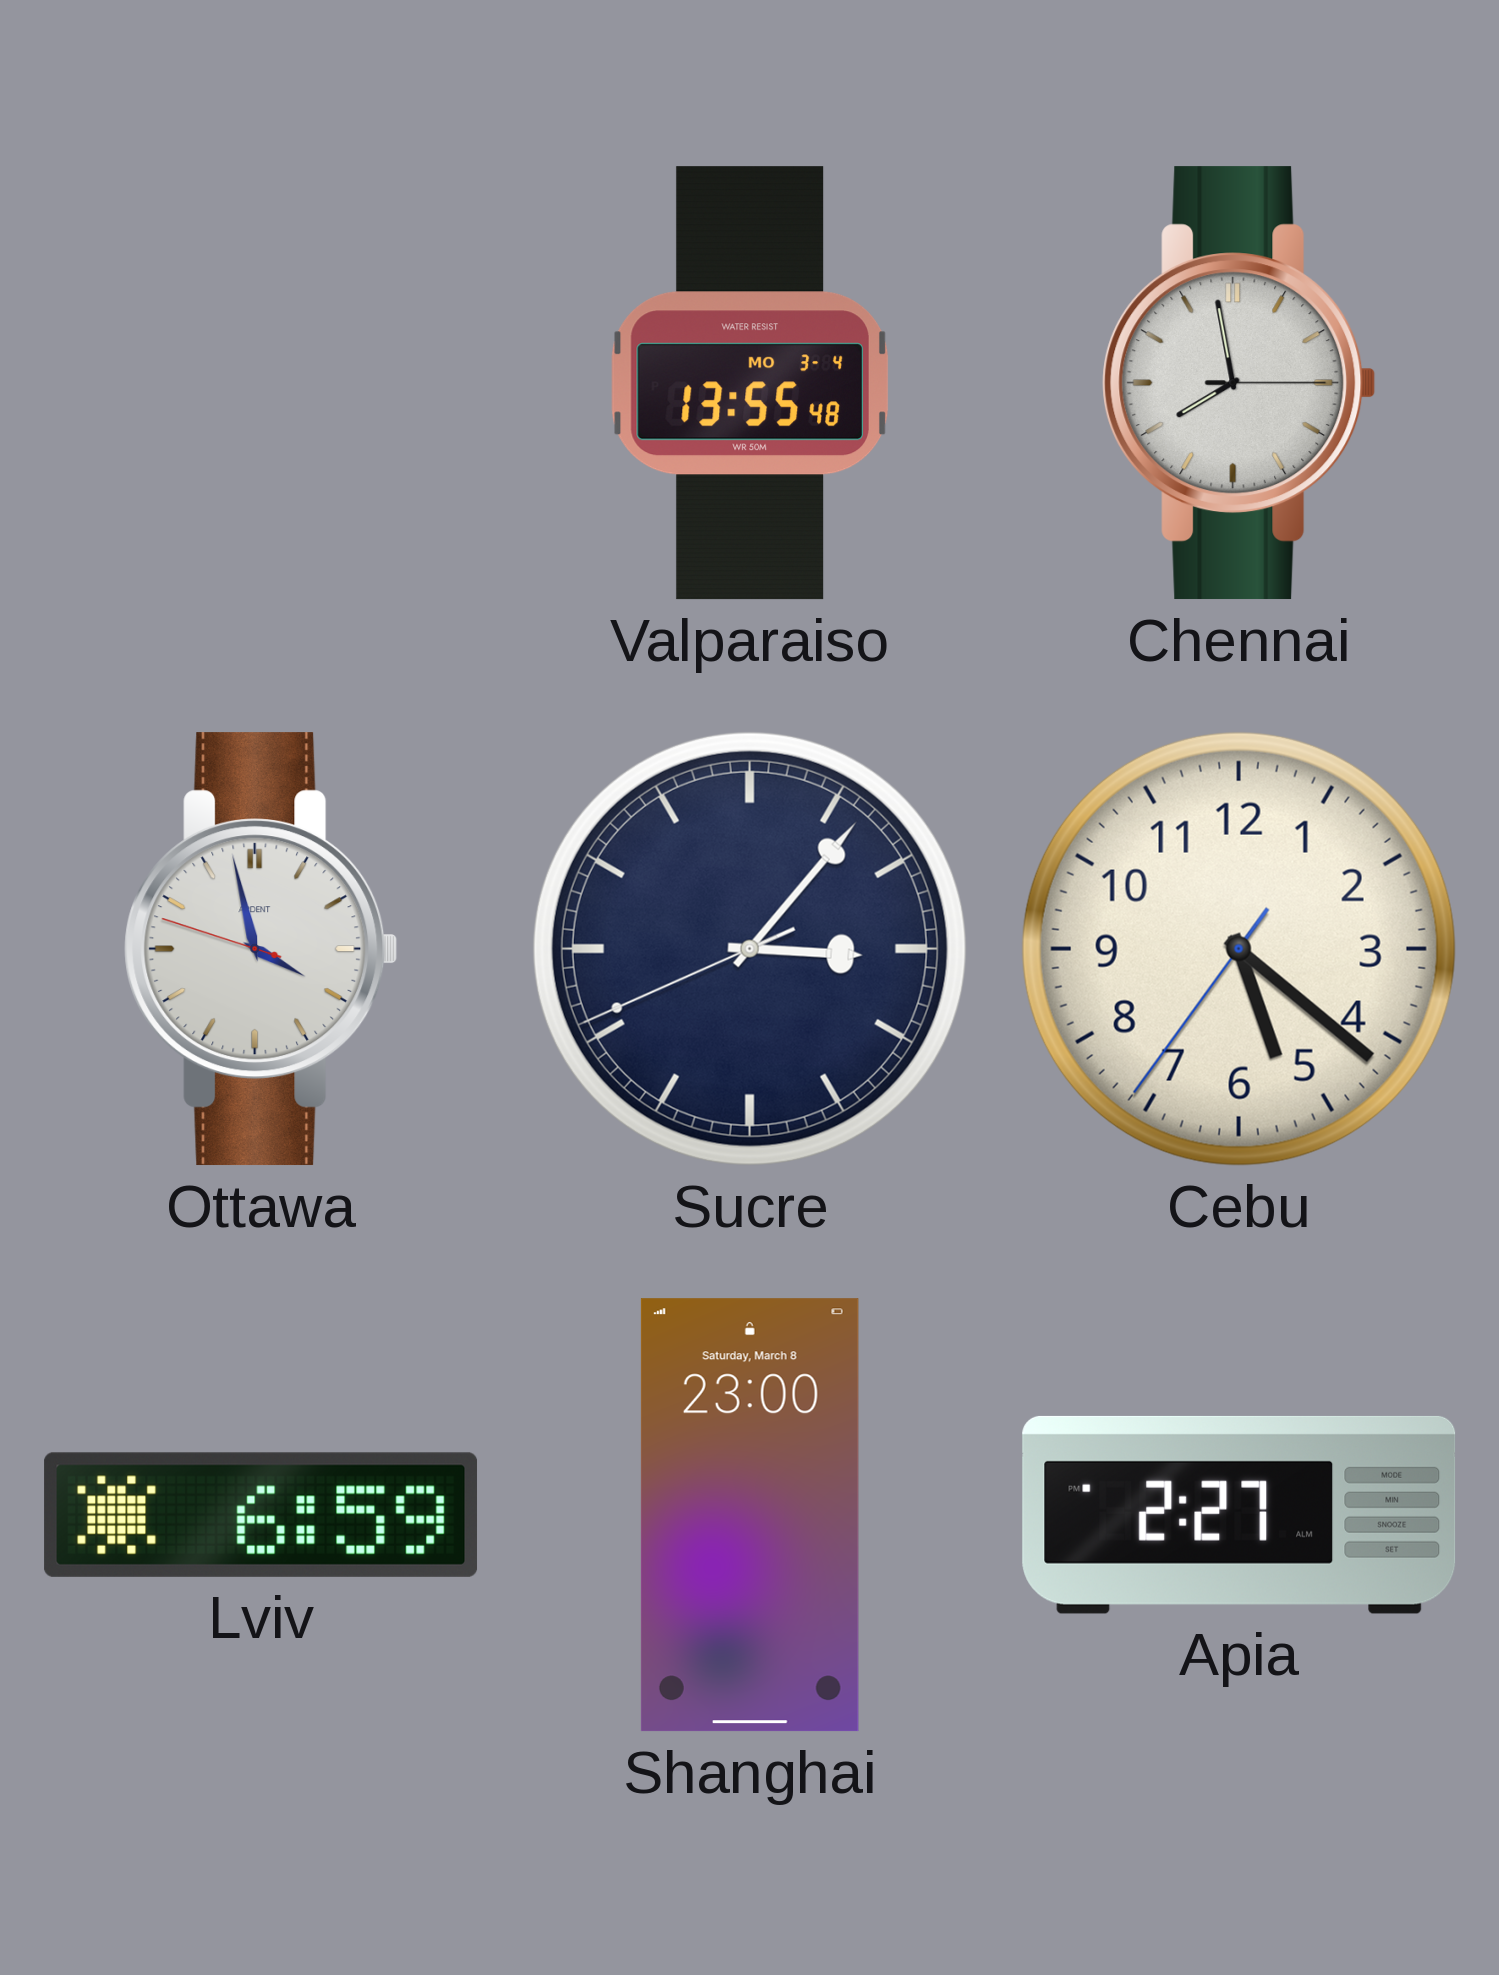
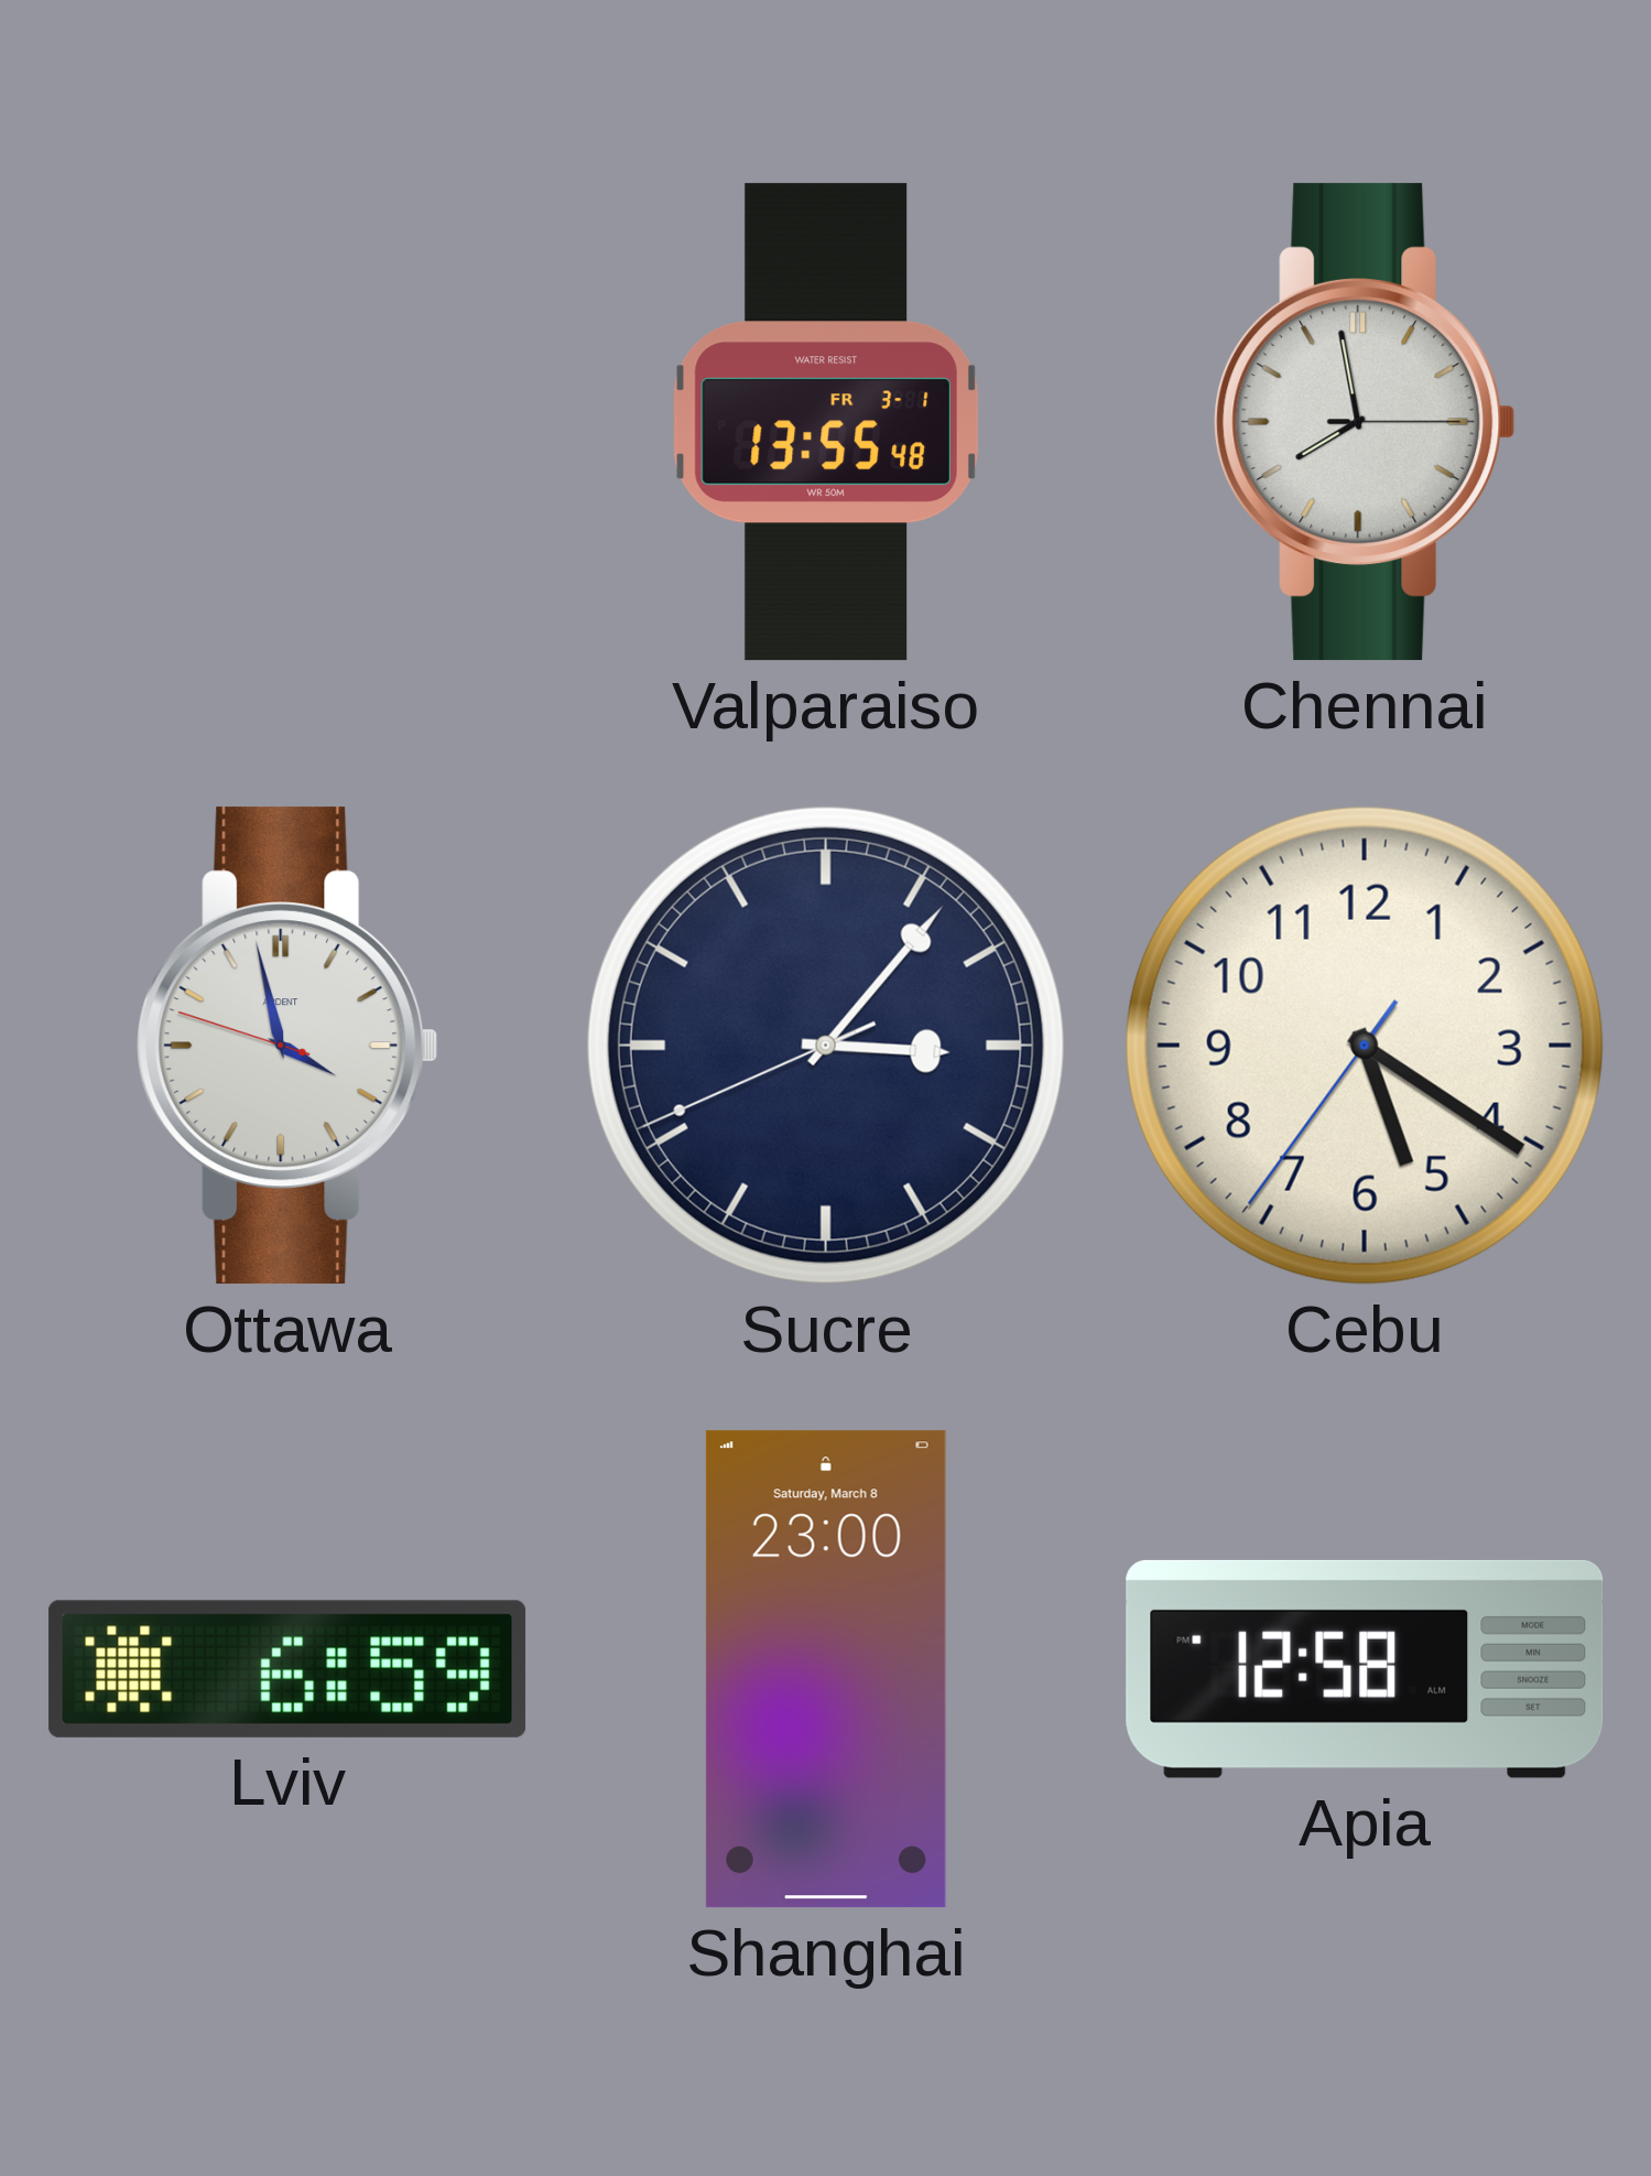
Valparaiso date: MO 3-4 -> FR 3-1
Cebu: 5:21 -> 5:20
Apia: 2:27 -> 12:58
